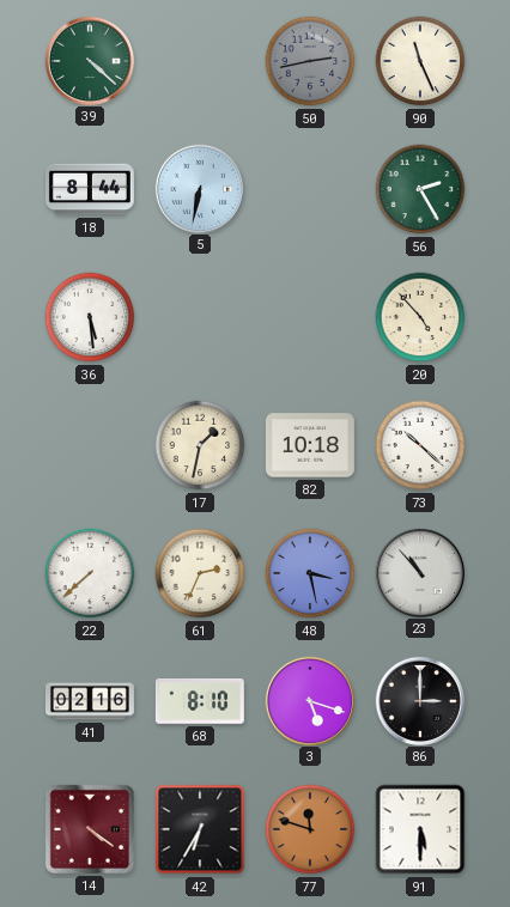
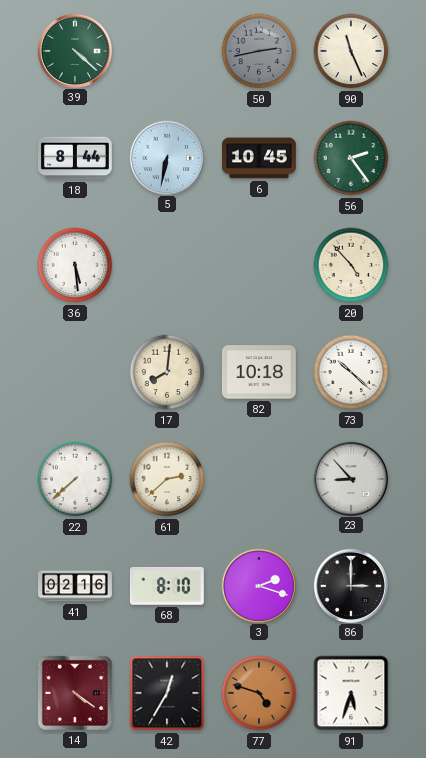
6: none -> 10:45
56: 2:25 -> 2:24
17: 1:32 -> 8:01
61: 2:34 -> 2:38
48: 3:28 -> none
23: 10:53 -> 8:53
3: 5:18 -> 2:18
42: 6:35 -> 12:35
77: 11:48 -> 4:48
91: 5:30 -> 5:33
